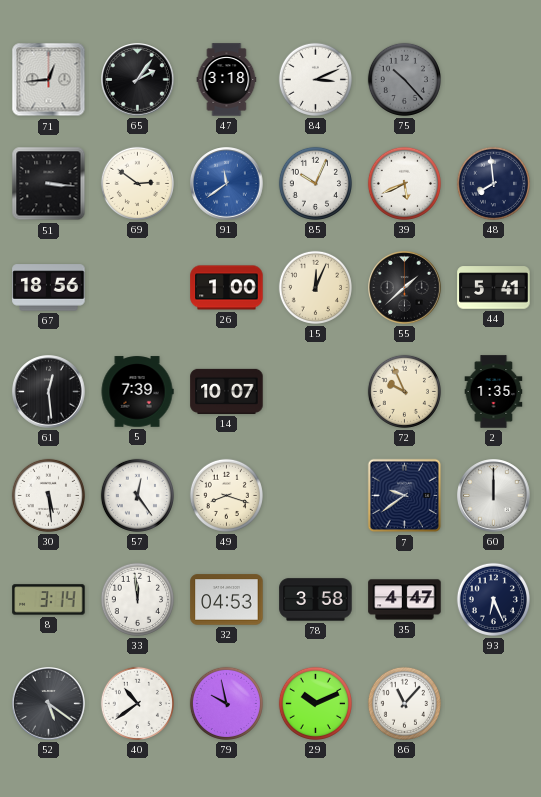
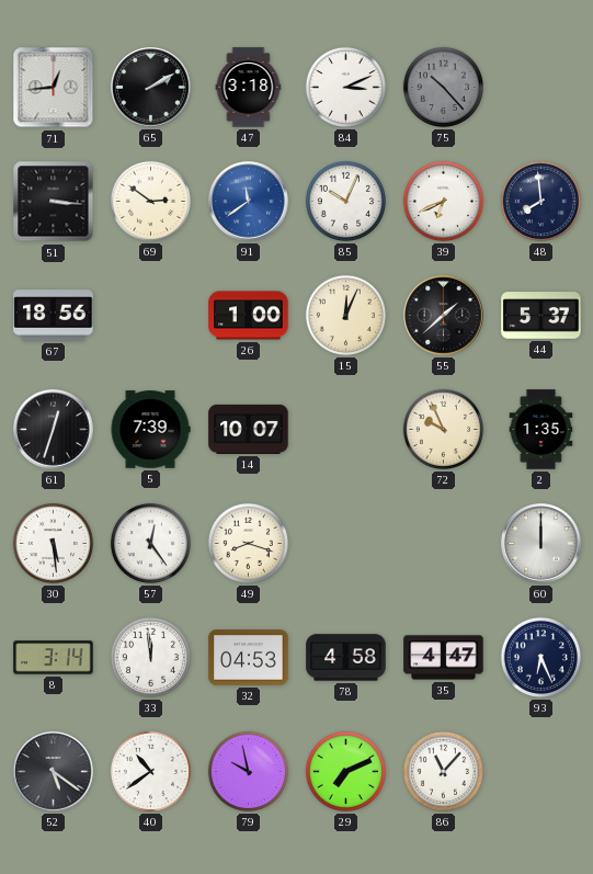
65: 2:06 -> 2:10
39: 5:41 -> 6:41
44: 5:41 -> 5:37
61: 12:29 -> 12:33
7: 9:39 -> none
78: 3:58 -> 4:58
29: 10:11 -> 7:11
